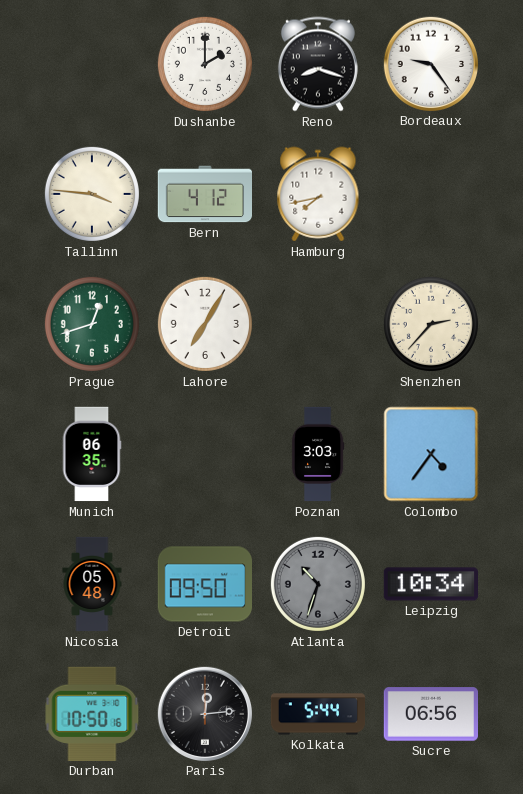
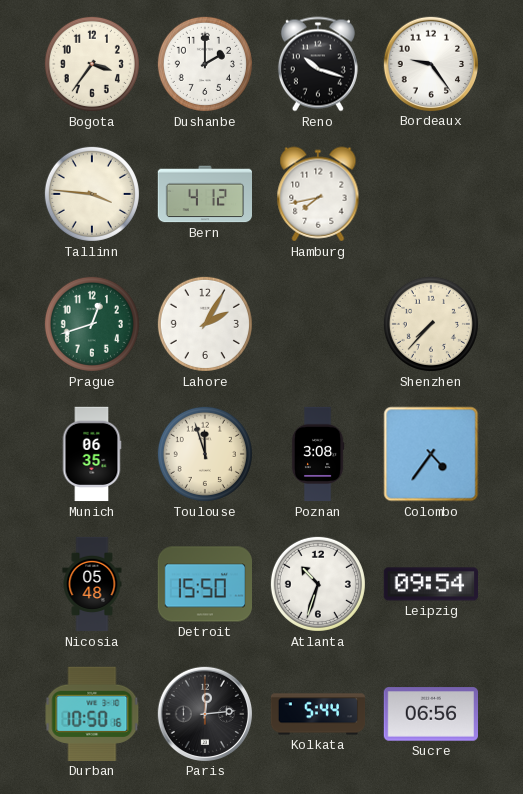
Bogota: none -> 3:36
Reno: 8:18 -> 10:18
Lahore: 7:05 -> 2:05
Shenzhen: 2:37 -> 7:37
Toulouse: none -> 11:57
Poznan: 3:03 -> 3:08
Detroit: 09:50 -> 15:50
Atlanta dial: grey -> white
Leipzig: 10:34 -> 09:54
